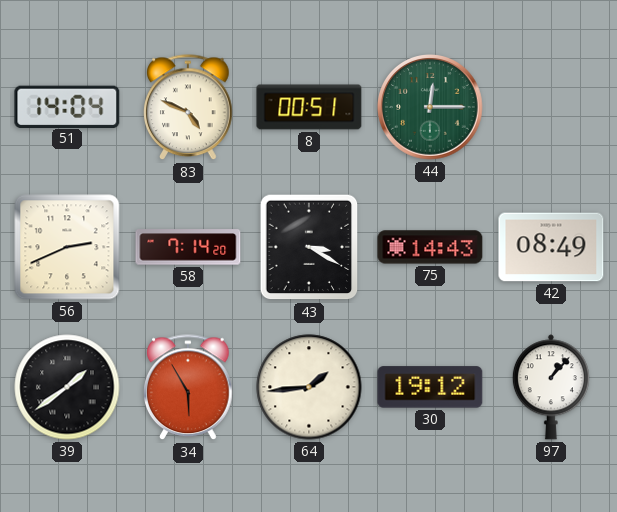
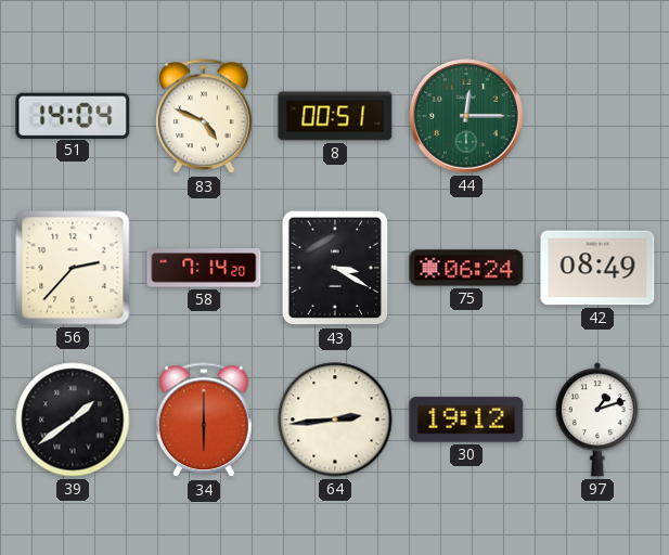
56: 2:41 -> 2:37
75: 14:43 -> 06:24
34: 5:55 -> 6:00
64: 1:44 -> 2:44
97: 1:07 -> 1:12
